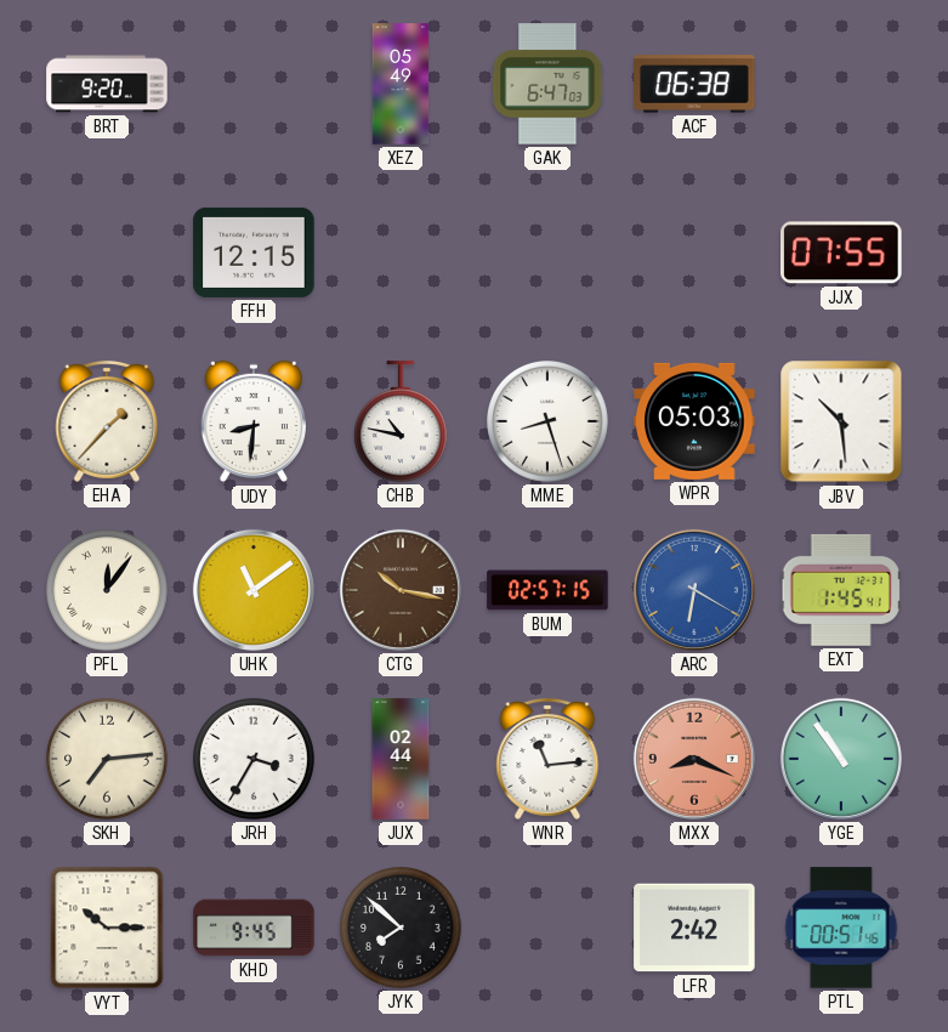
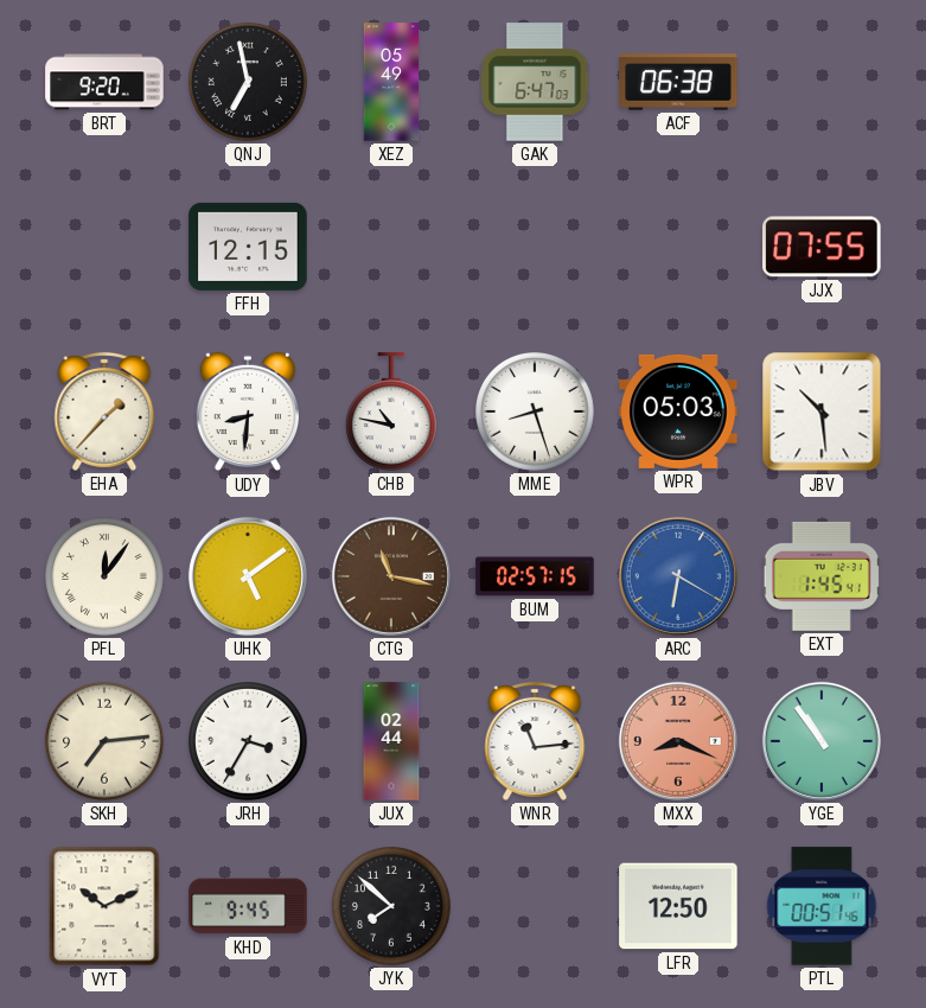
QNJ: none -> 6:58
UHK: 11:09 -> 5:09
CTG: 10:17 -> 11:17
VYT: 10:15 -> 10:11
LFR: 2:42 -> 12:50
